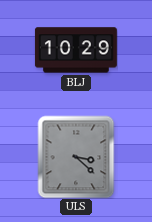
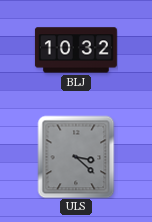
BLJ: 10:29 -> 10:32
